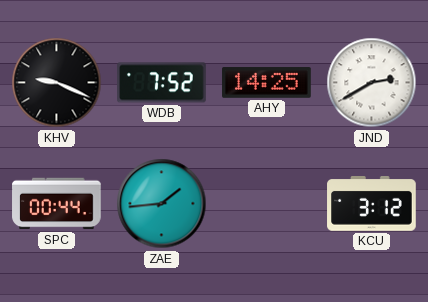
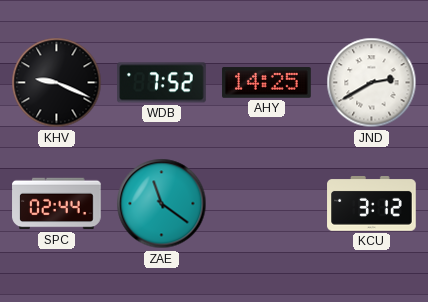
SPC: 00:44 -> 02:44
ZAE: 1:44 -> 11:21
